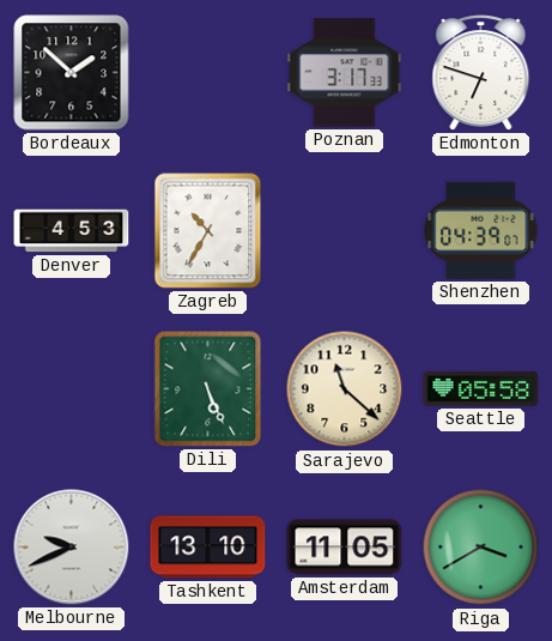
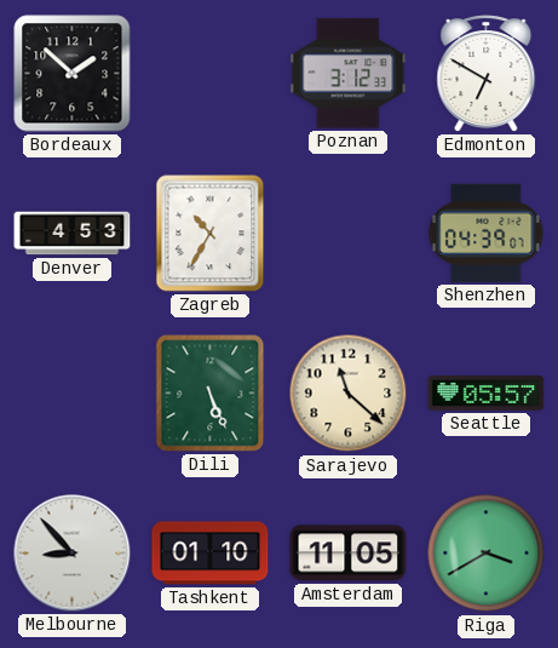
Poznan: 3:17 -> 3:12
Edmonton: 6:48 -> 6:50
Seattle: 05:58 -> 05:57
Melbourne: 9:41 -> 8:53
Tashkent: 13:10 -> 01:10
